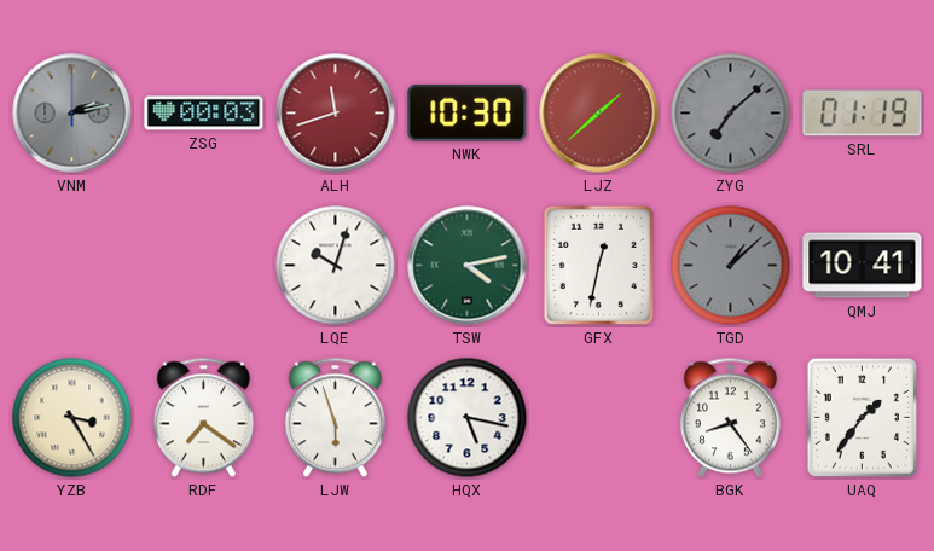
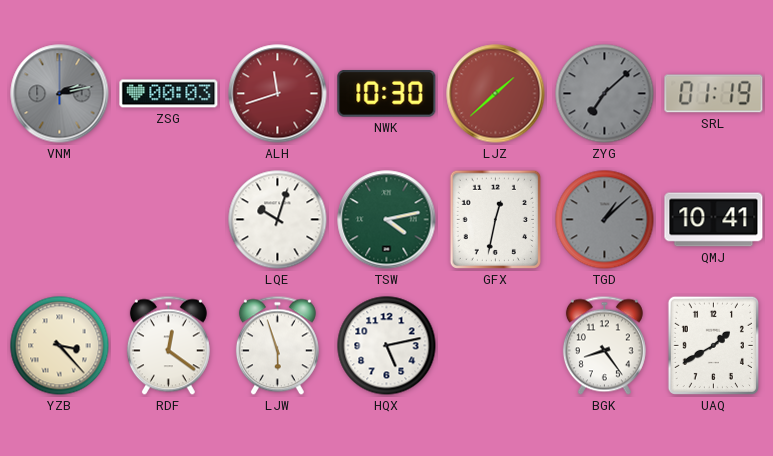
YZB: 3:25 -> 3:23
RDF: 7:21 -> 12:21
HQX: 5:17 -> 5:13
UAQ: 1:36 -> 1:40
